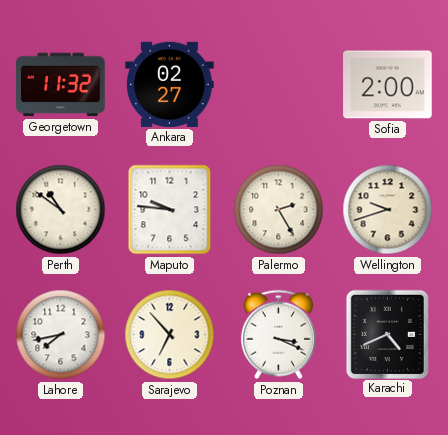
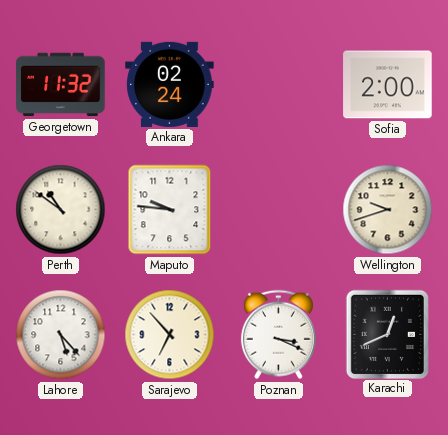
Ankara: 02:27 -> 02:24
Palermo: 2:25 -> none
Lahore: 7:43 -> 5:23
Karachi: 4:41 -> 12:41
